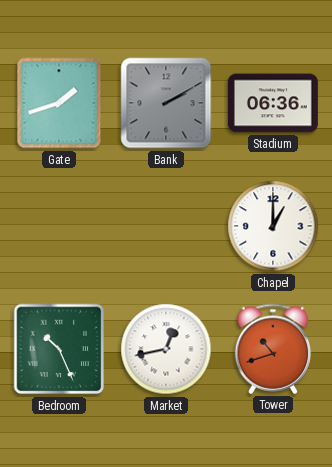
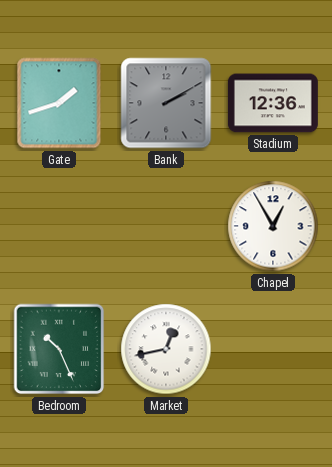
Stadium: 06:36 -> 12:36
Chapel: 1:00 -> 12:55
Tower: 10:42 -> none
